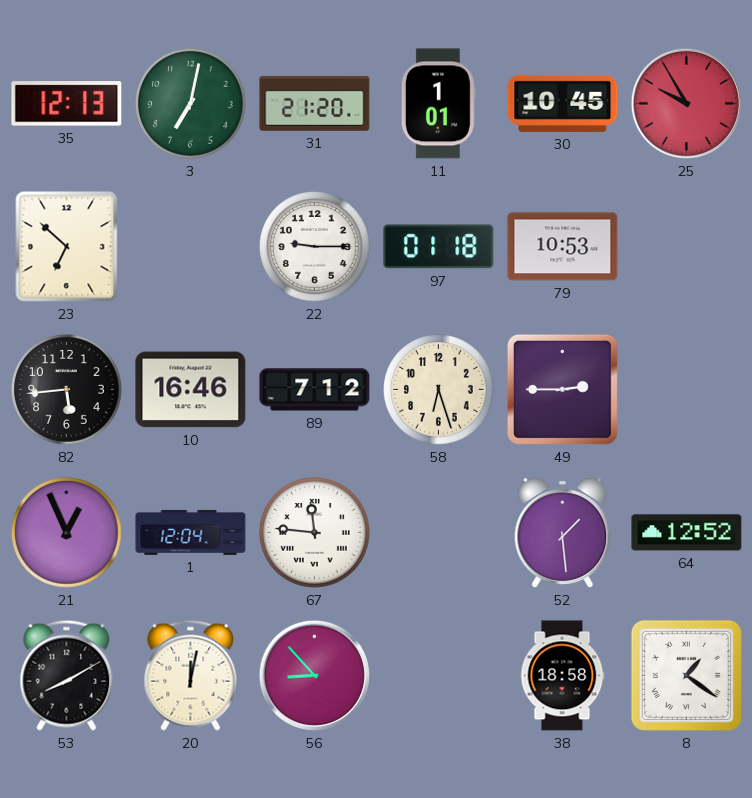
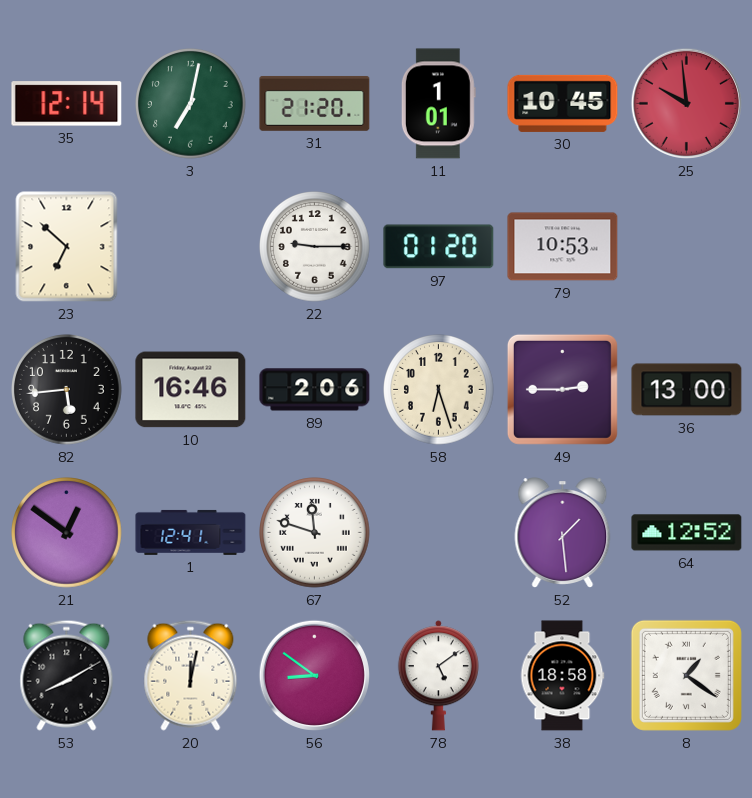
35: 12:13 -> 12:14
25: 9:55 -> 9:59
97: 01:18 -> 01:20
89: 7:12 -> 2:06
36: none -> 13:00
21: 12:56 -> 12:51
1: 12:04 -> 12:41
67: 11:46 -> 11:48
56: 8:53 -> 8:51
78: none -> 5:09
